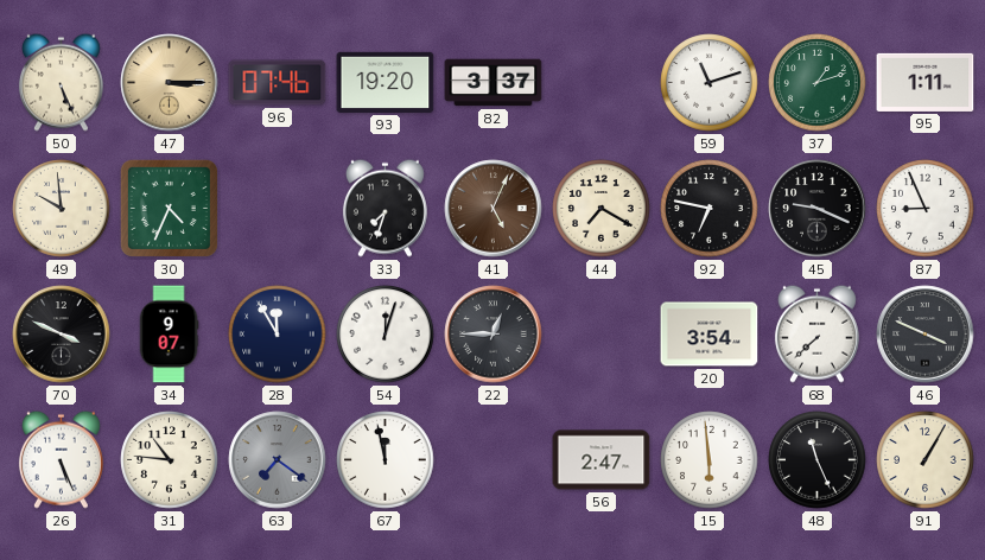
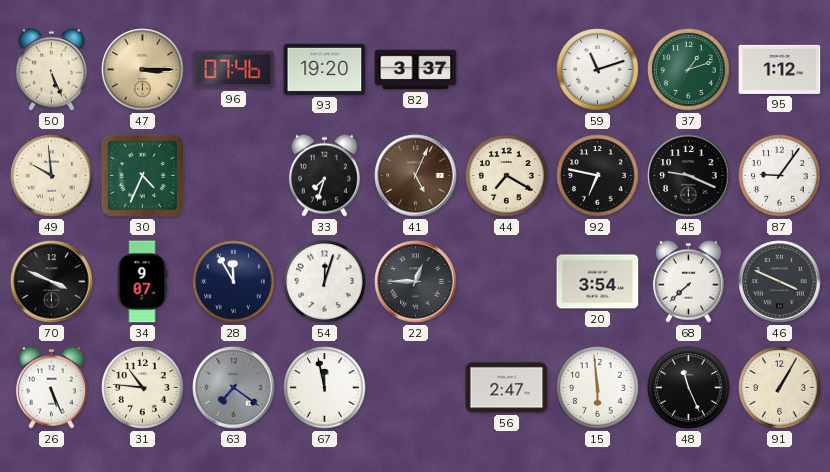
95: 1:11 -> 1:12
87: 8:56 -> 9:06
